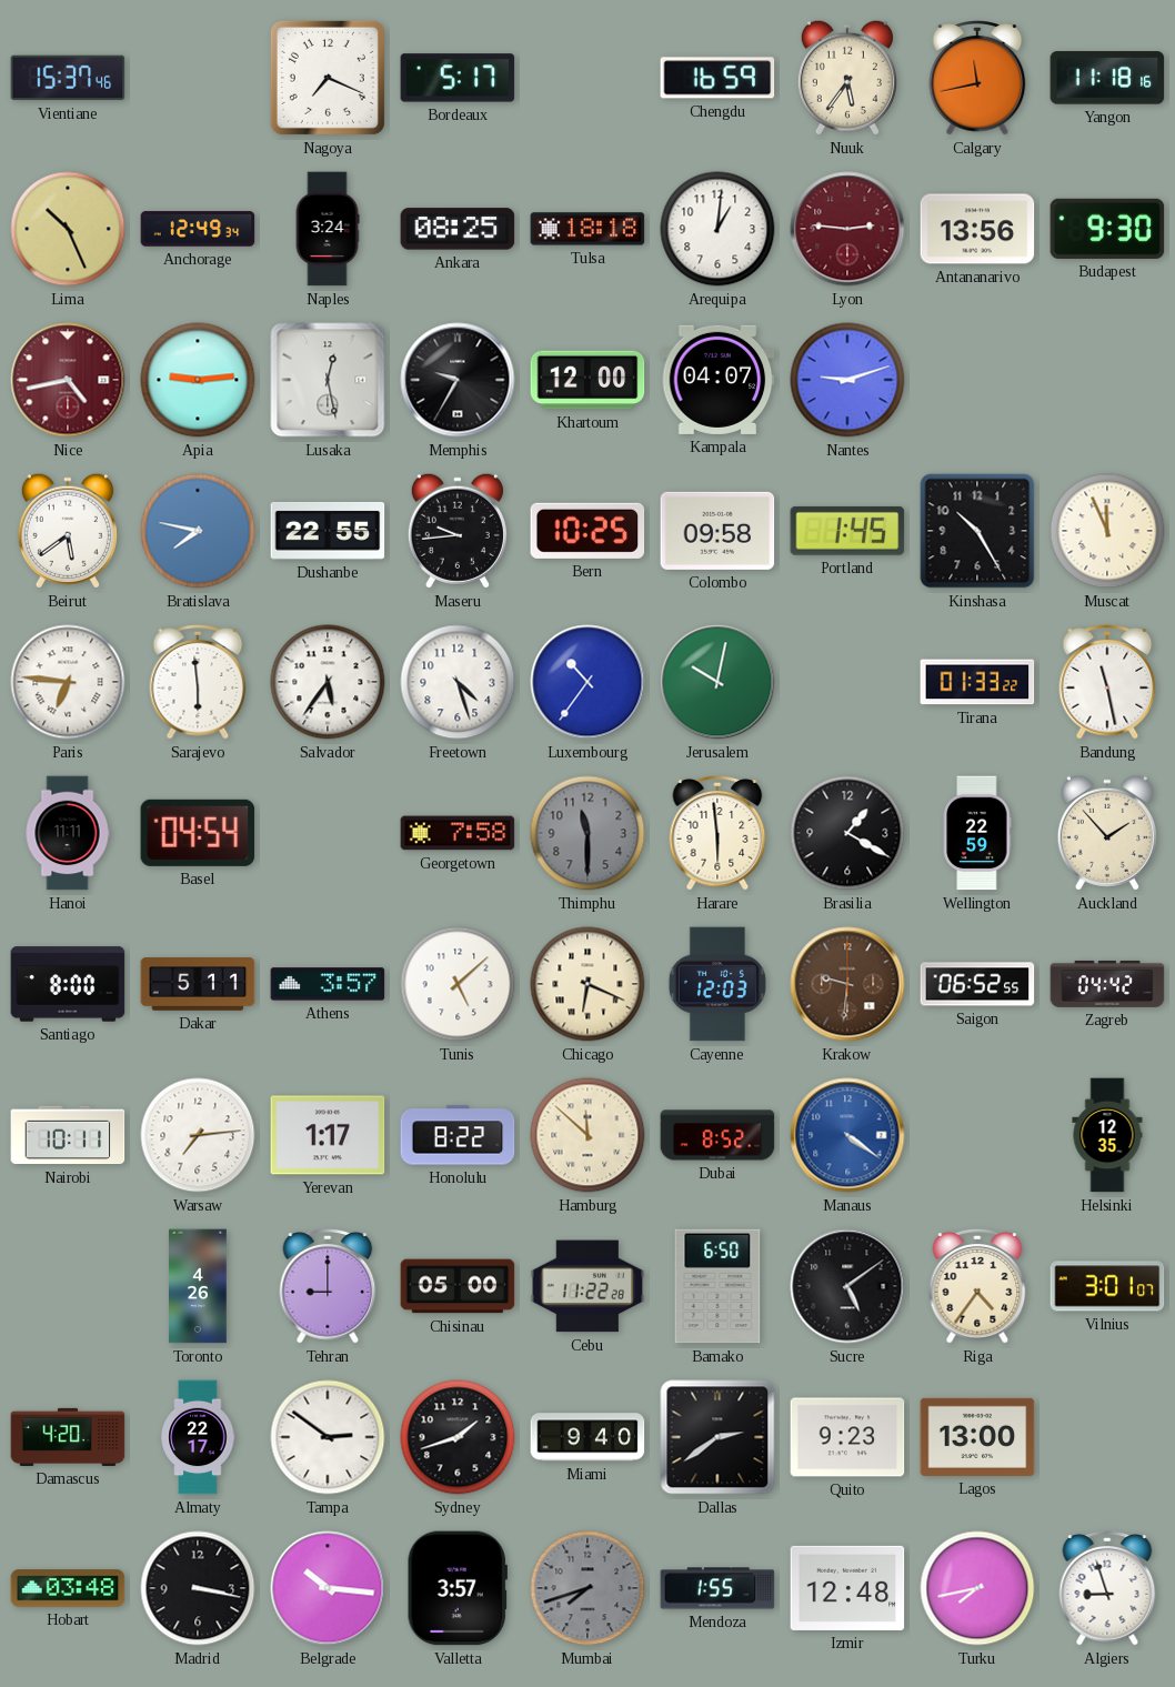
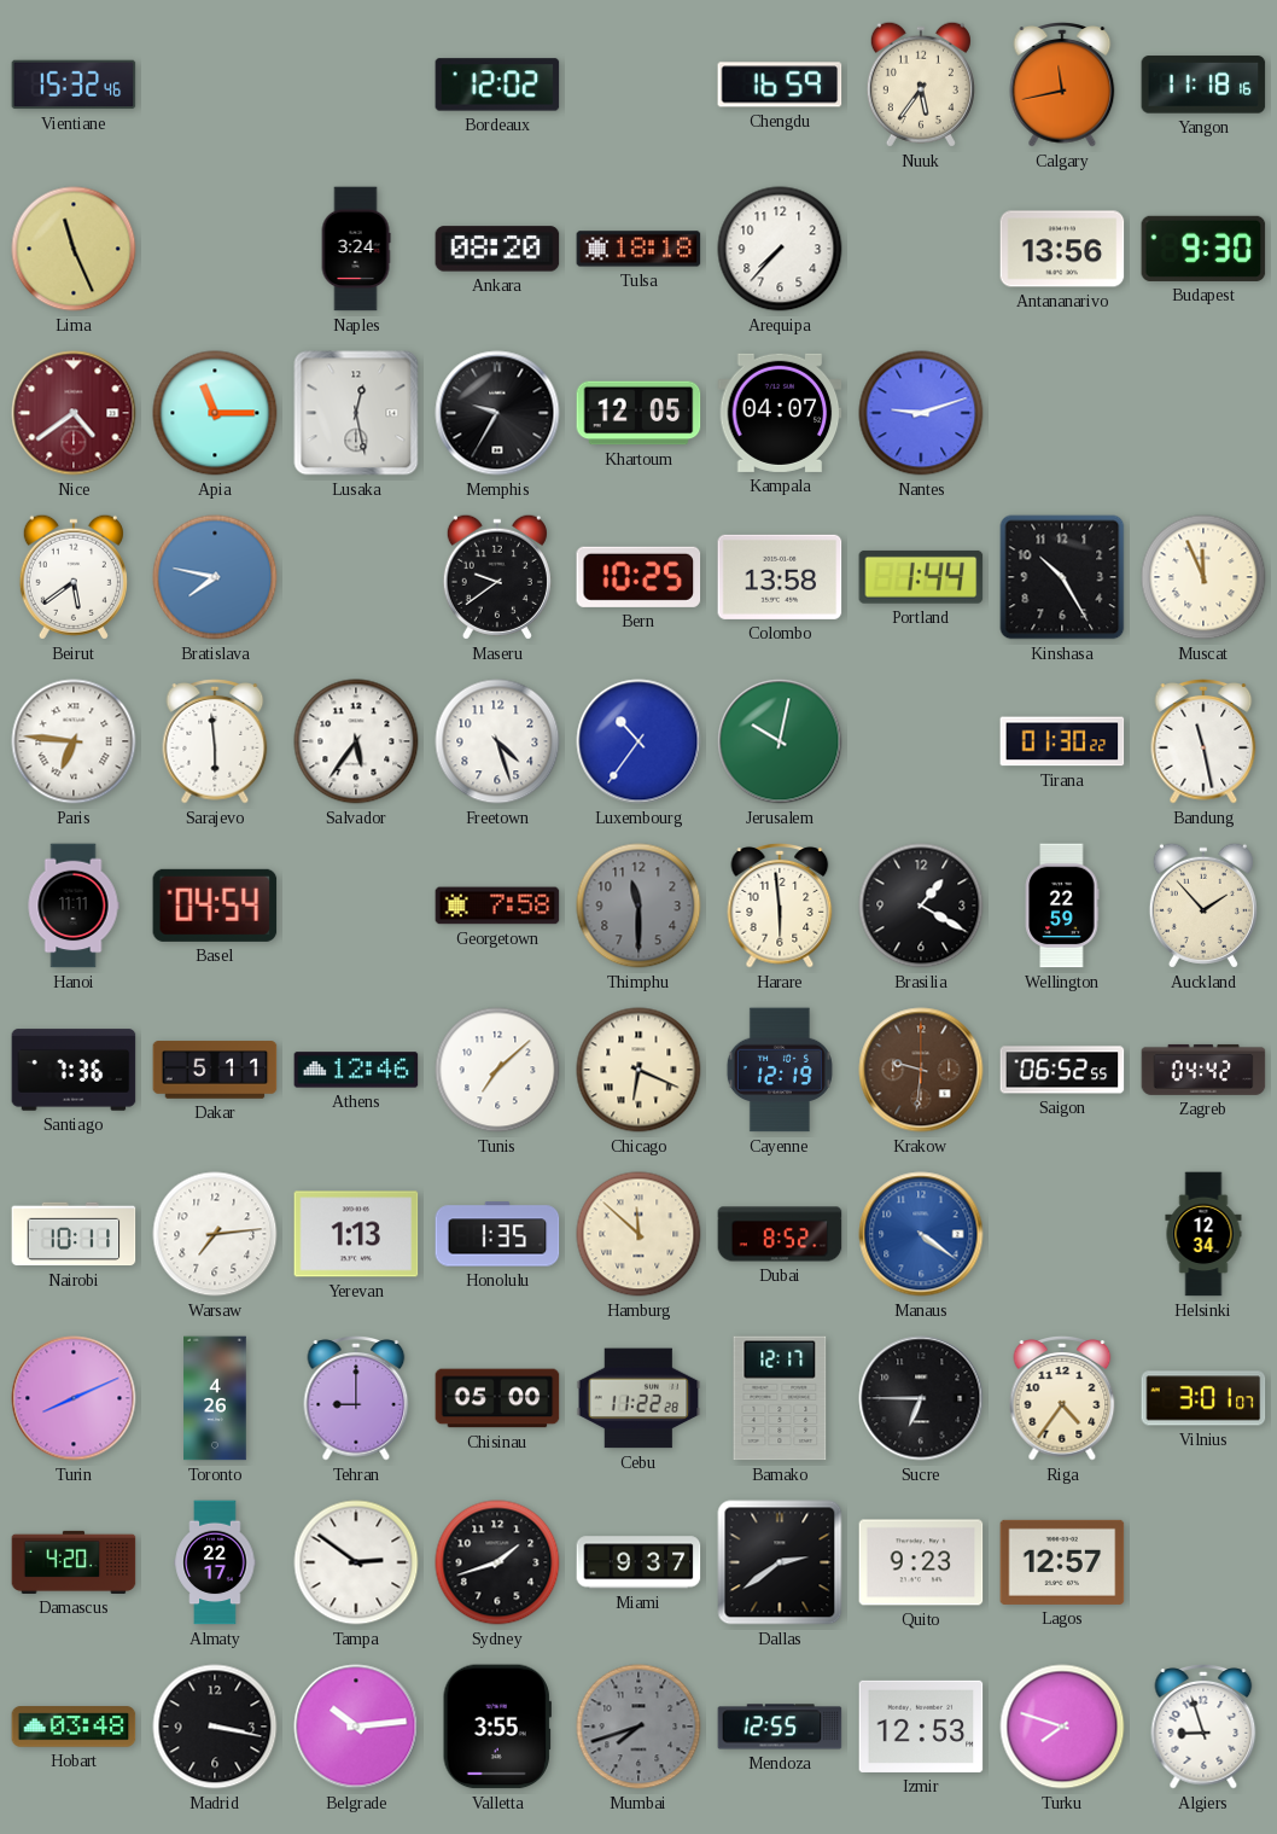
Vientiane: 15:37 -> 15:32
Nagoya: 7:19 -> none
Bordeaux: 5:17 -> 12:02
Lima: 10:26 -> 11:26
Anchorage: 12:49 -> none
Ankara: 08:25 -> 08:20
Arequipa: 1:01 -> 7:37
Lyon: 2:46 -> none
Nice: 4:43 -> 4:39
Apia: 9:14 -> 11:15
Khartoum: 12:00 -> 12:05
Dushanbe: 22:55 -> none
Maseru: 9:44 -> 9:39
Colombo: 09:58 -> 13:58
Portland: 1:45 -> 1:44
Tirana: 01:33 -> 01:30
Santiago: 8:00 -> 7:36
Athens: 3:57 -> 12:46
Tunis: 5:08 -> 7:08
Cayenne: 12:03 -> 12:19
Yerevan: 1:17 -> 1:13
Honolulu: 8:22 -> 1:35
Helsinki: 12:35 -> 12:34
Turin: none -> 8:11
Bamako: 6:50 -> 12:17
Sucre: 5:09 -> 6:45
Miami: 9:40 -> 9:37
Lagos: 13:00 -> 12:57
Belgrade: 10:16 -> 10:14
Valletta: 3:57 -> 3:55
Mendoza: 1:55 -> 12:55
Izmir: 12:48 -> 12:53
Turku: 7:43 -> 7:48
